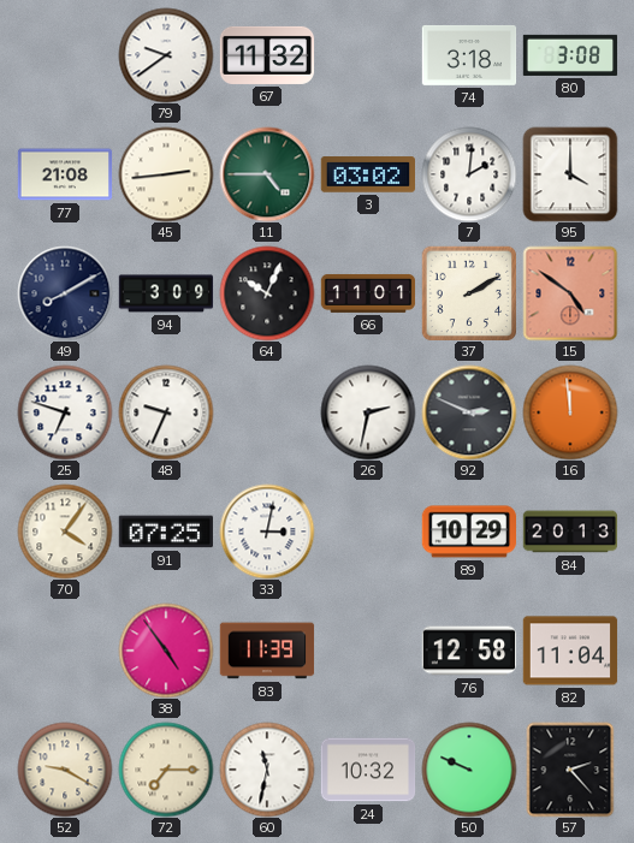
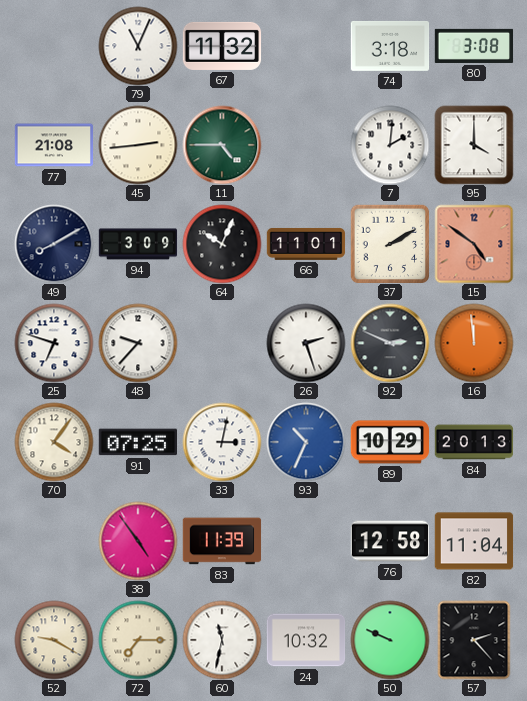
79: 9:39 -> 11:04
3: 03:02 -> none
48: 9:34 -> 9:37
26: 2:32 -> 2:27
93: none -> 10:34
